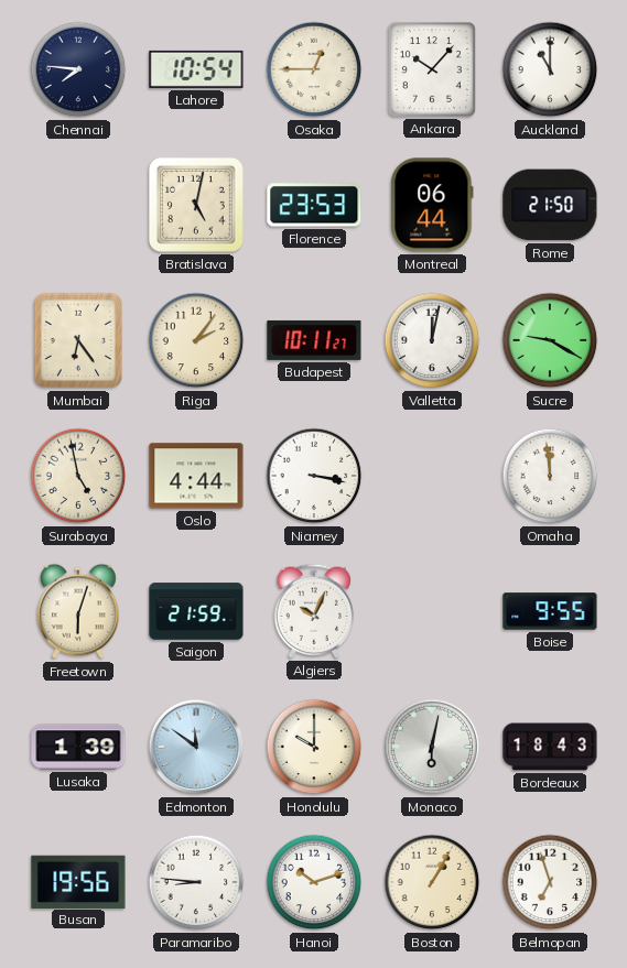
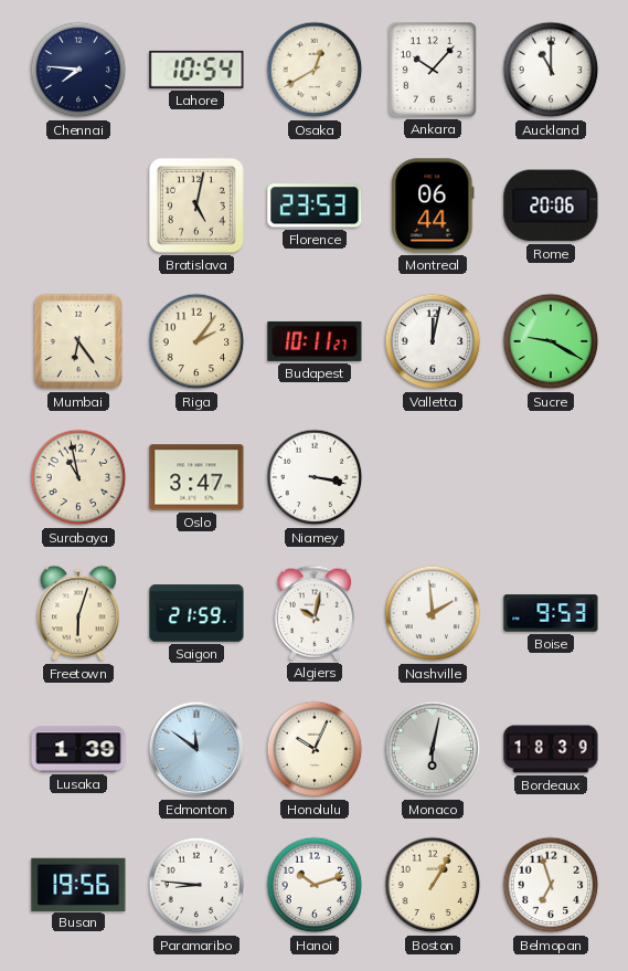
Osaka: 12:45 -> 12:40
Rome: 21:50 -> 20:06
Surabaya: 4:58 -> 10:58
Oslo: 4:44 -> 3:47
Omaha: 11:59 -> none
Algiers: 10:04 -> 10:02
Nashville: none -> 1:59
Boise: 9:55 -> 9:53
Honolulu: 10:00 -> 10:04
Bordeaux: 18:43 -> 18:39
